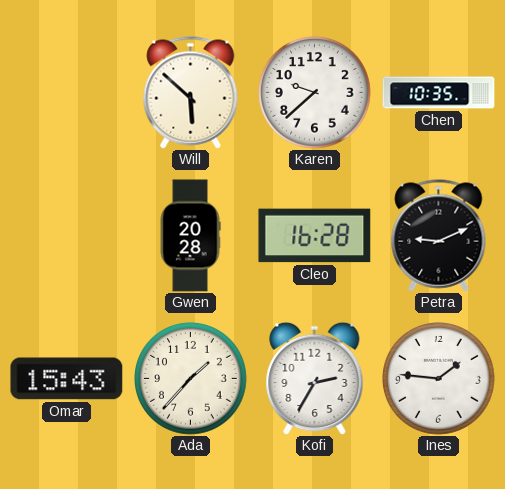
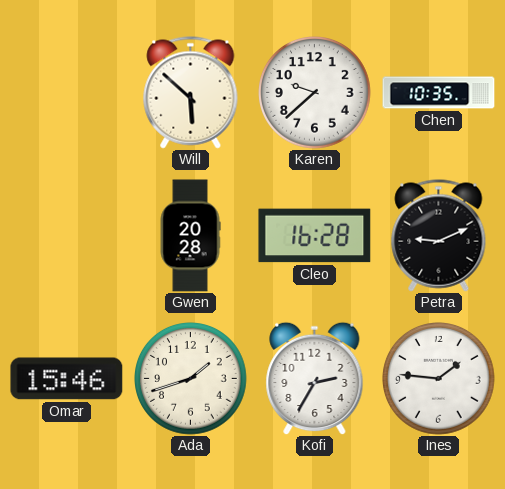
Omar: 15:43 -> 15:46
Ada: 1:37 -> 1:42
